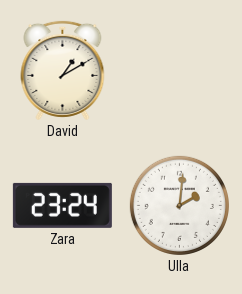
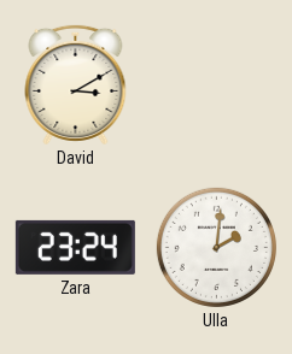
David: 1:10 -> 3:10
